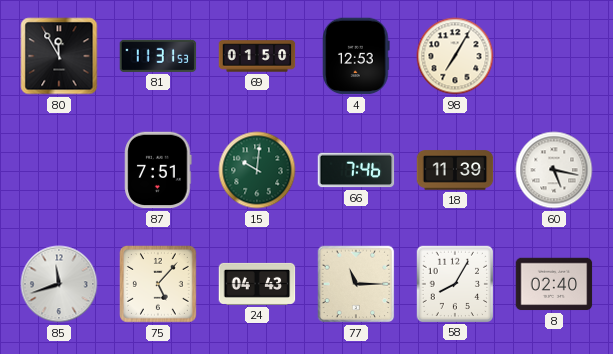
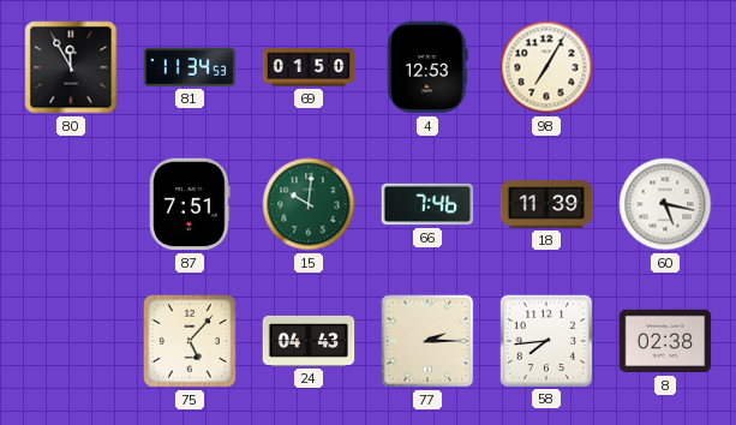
81: 11:31 -> 11:34
85: 11:42 -> none
77: 11:15 -> 2:15
58: 8:05 -> 7:44
8: 02:40 -> 02:38
